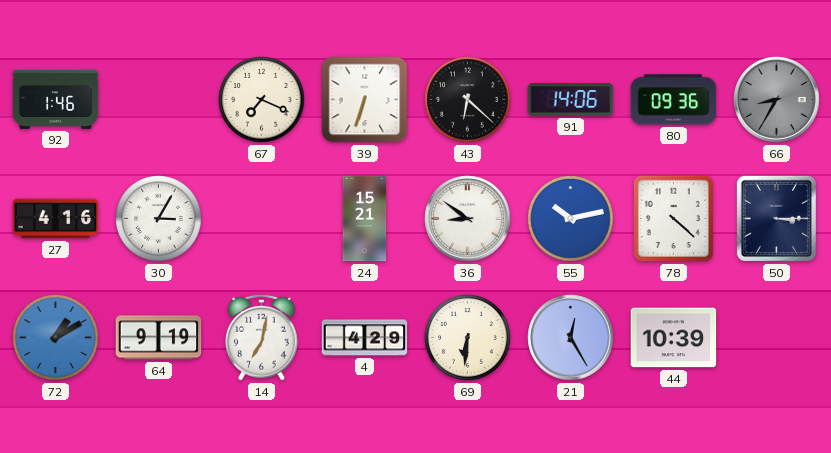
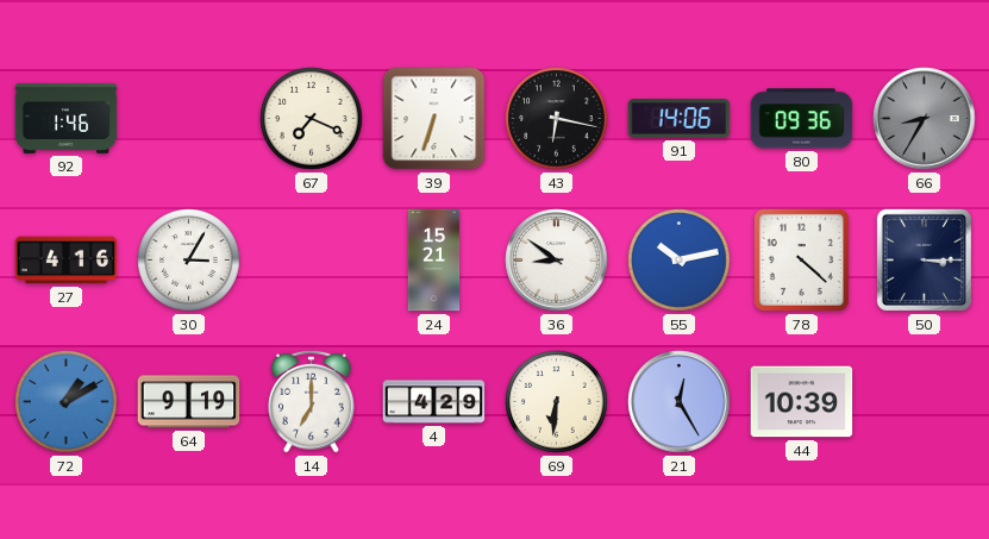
43: 6:22 -> 6:17
14: 7:02 -> 7:00
